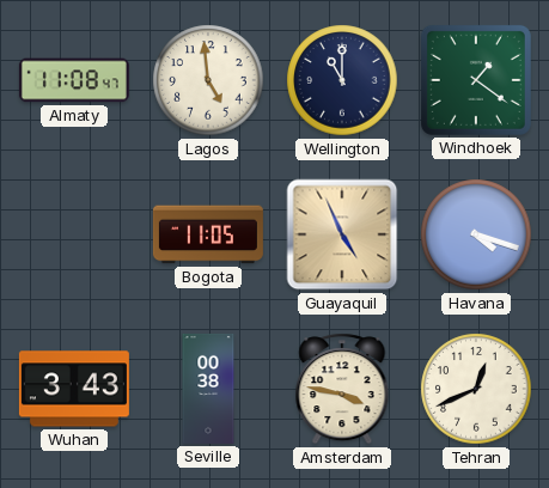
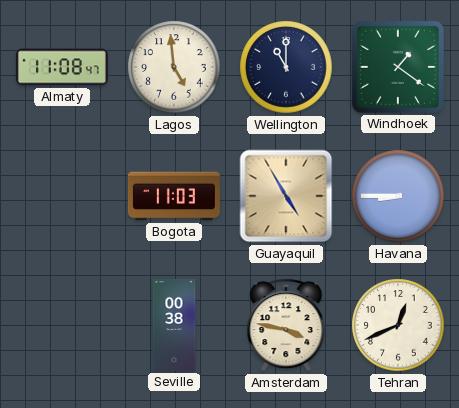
Bogota: 11:05 -> 11:03
Guayaquil: 4:56 -> 4:55
Havana: 4:18 -> 8:45
Wuhan: 3:43 -> none
